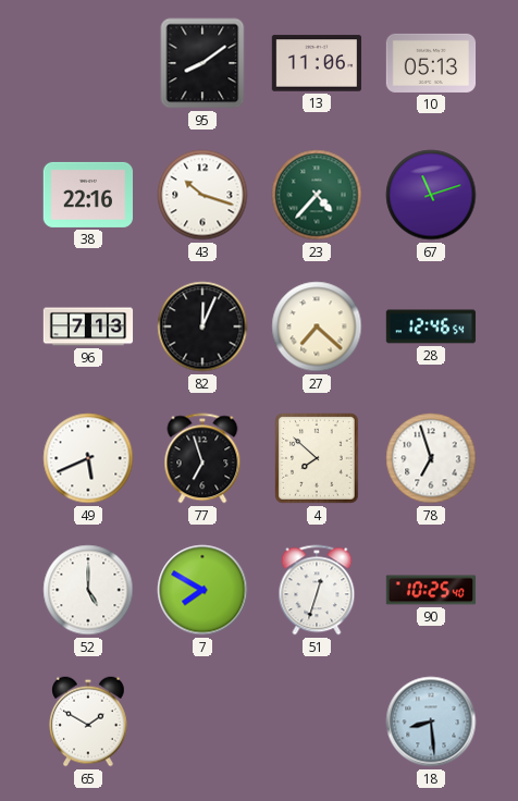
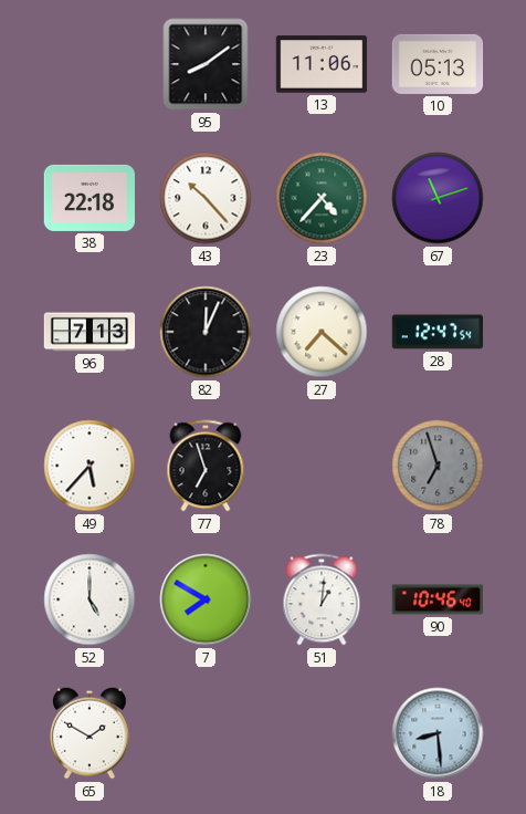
38: 22:16 -> 22:18
43: 10:18 -> 10:23
28: 12:46 -> 12:47
49: 5:41 -> 5:37
4: 7:52 -> none
78 dial: white -> grey
51: 12:33 -> 1:01
90: 10:25 -> 10:46
